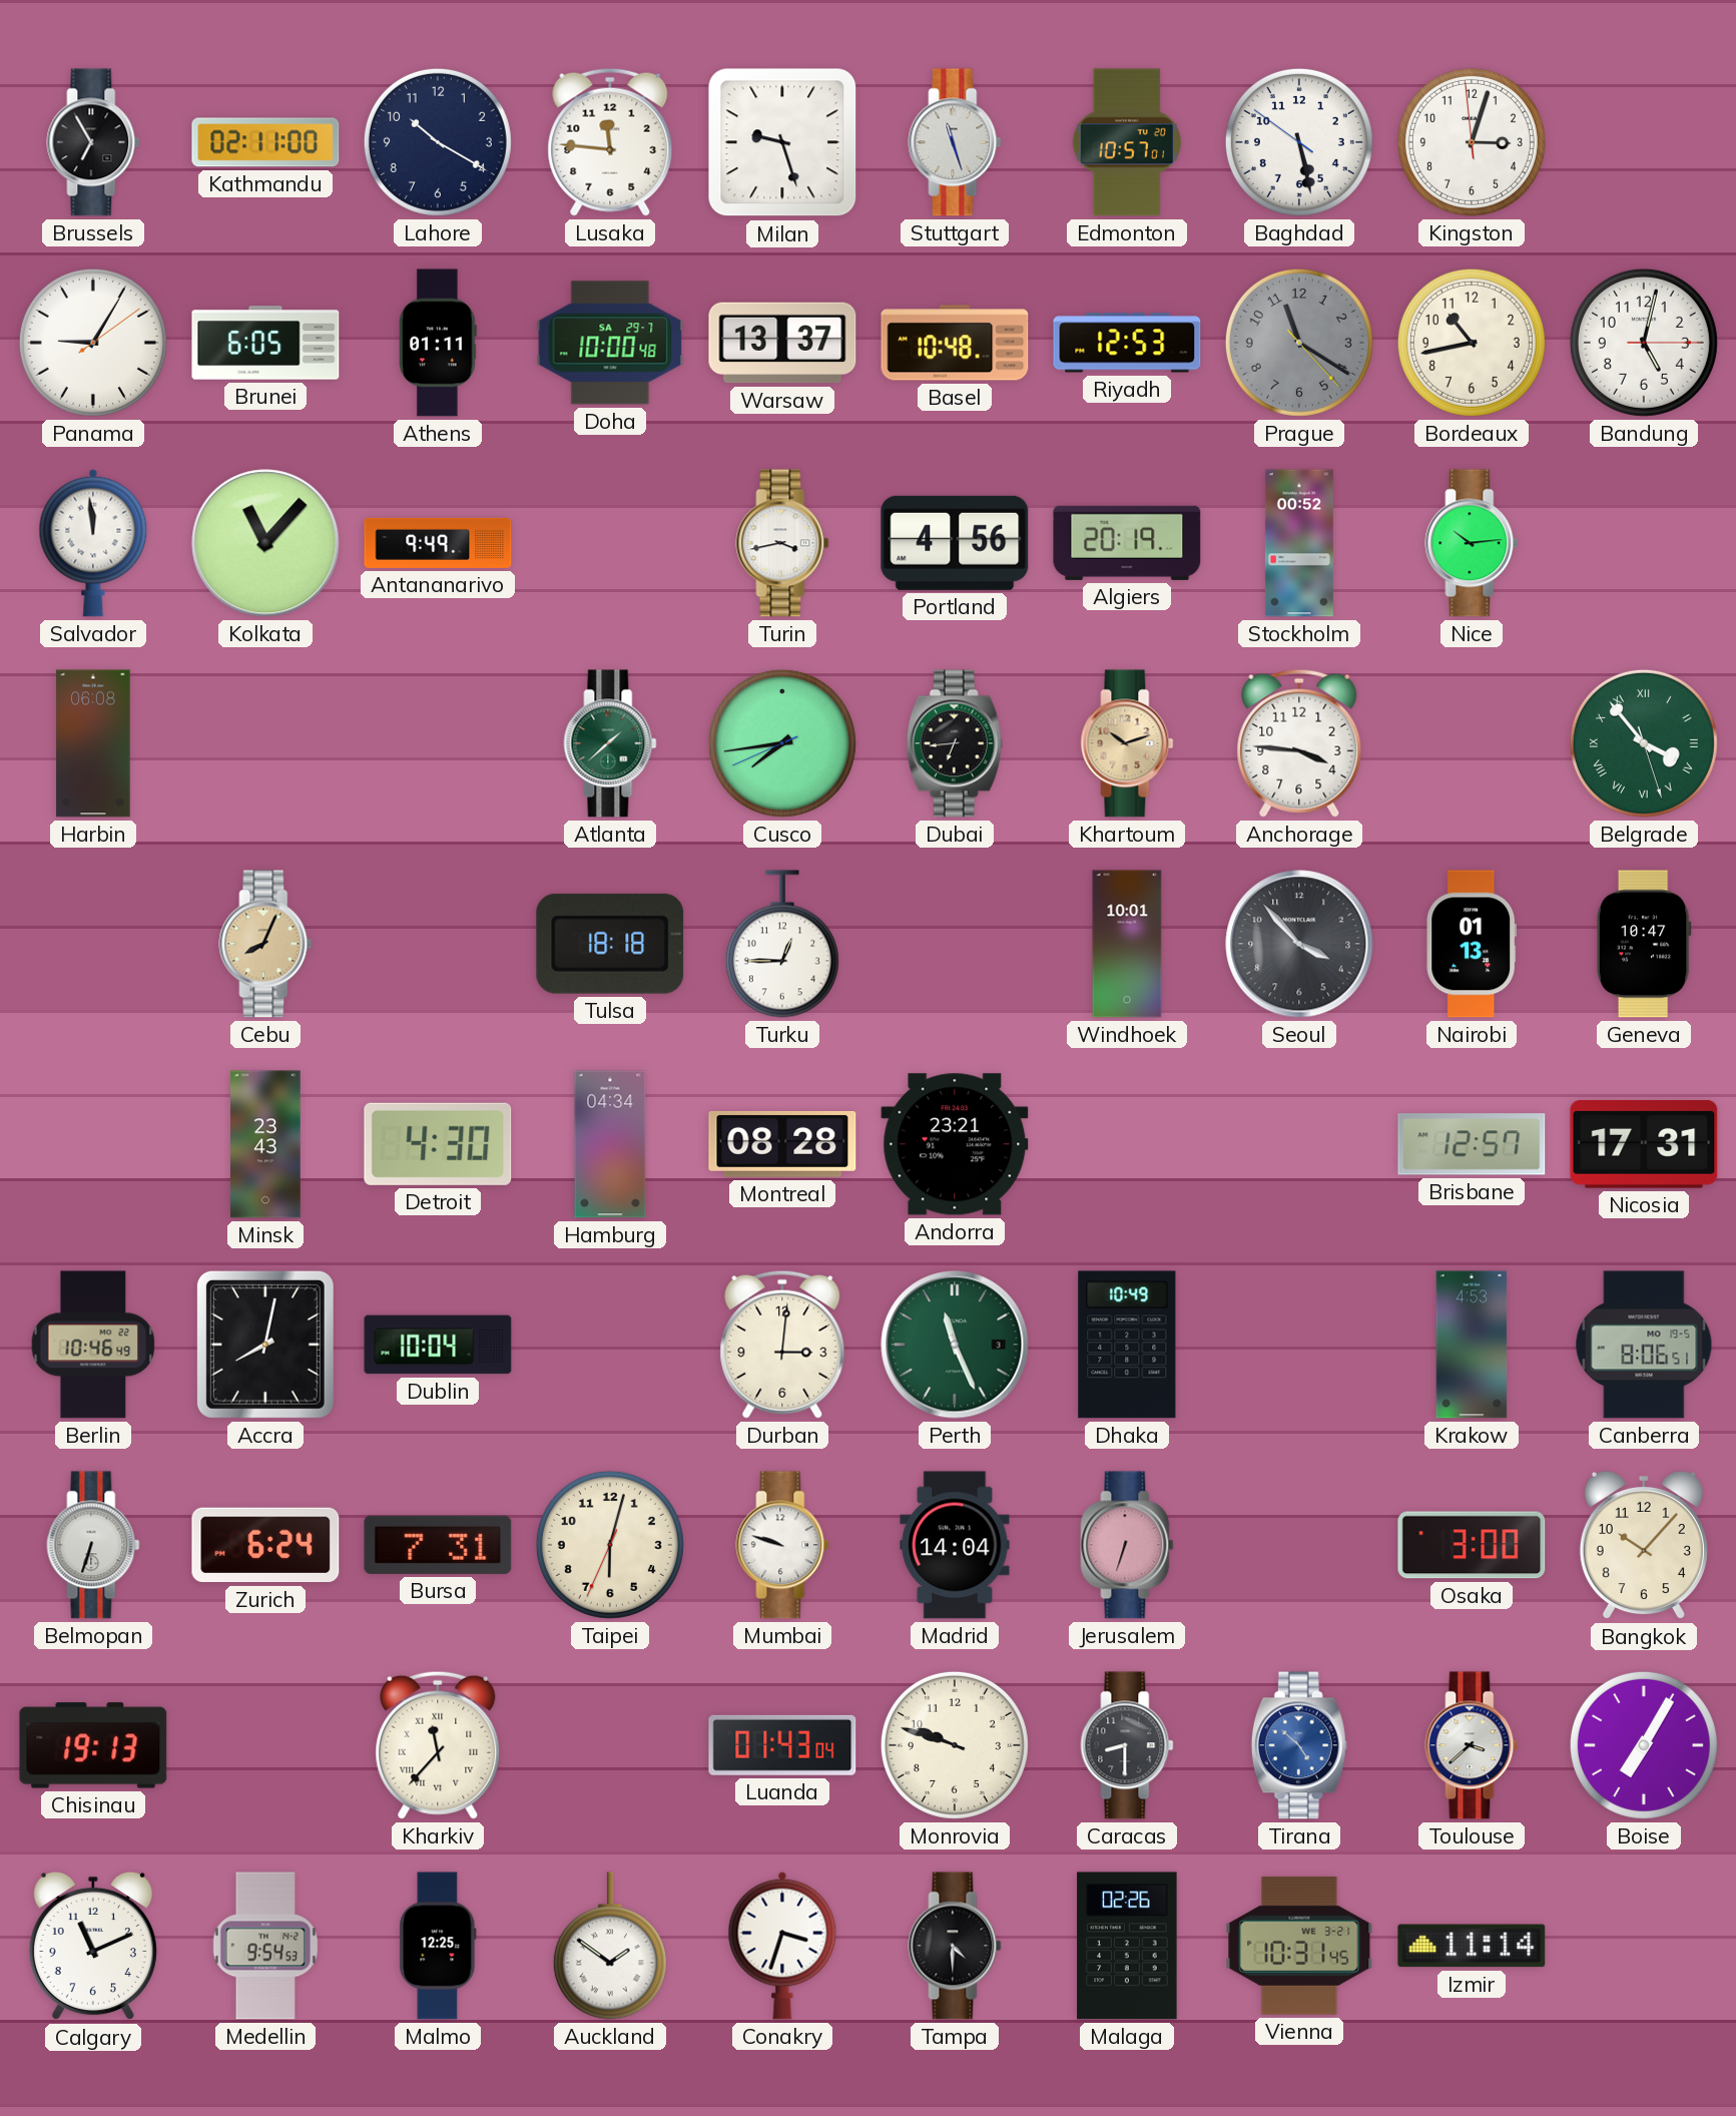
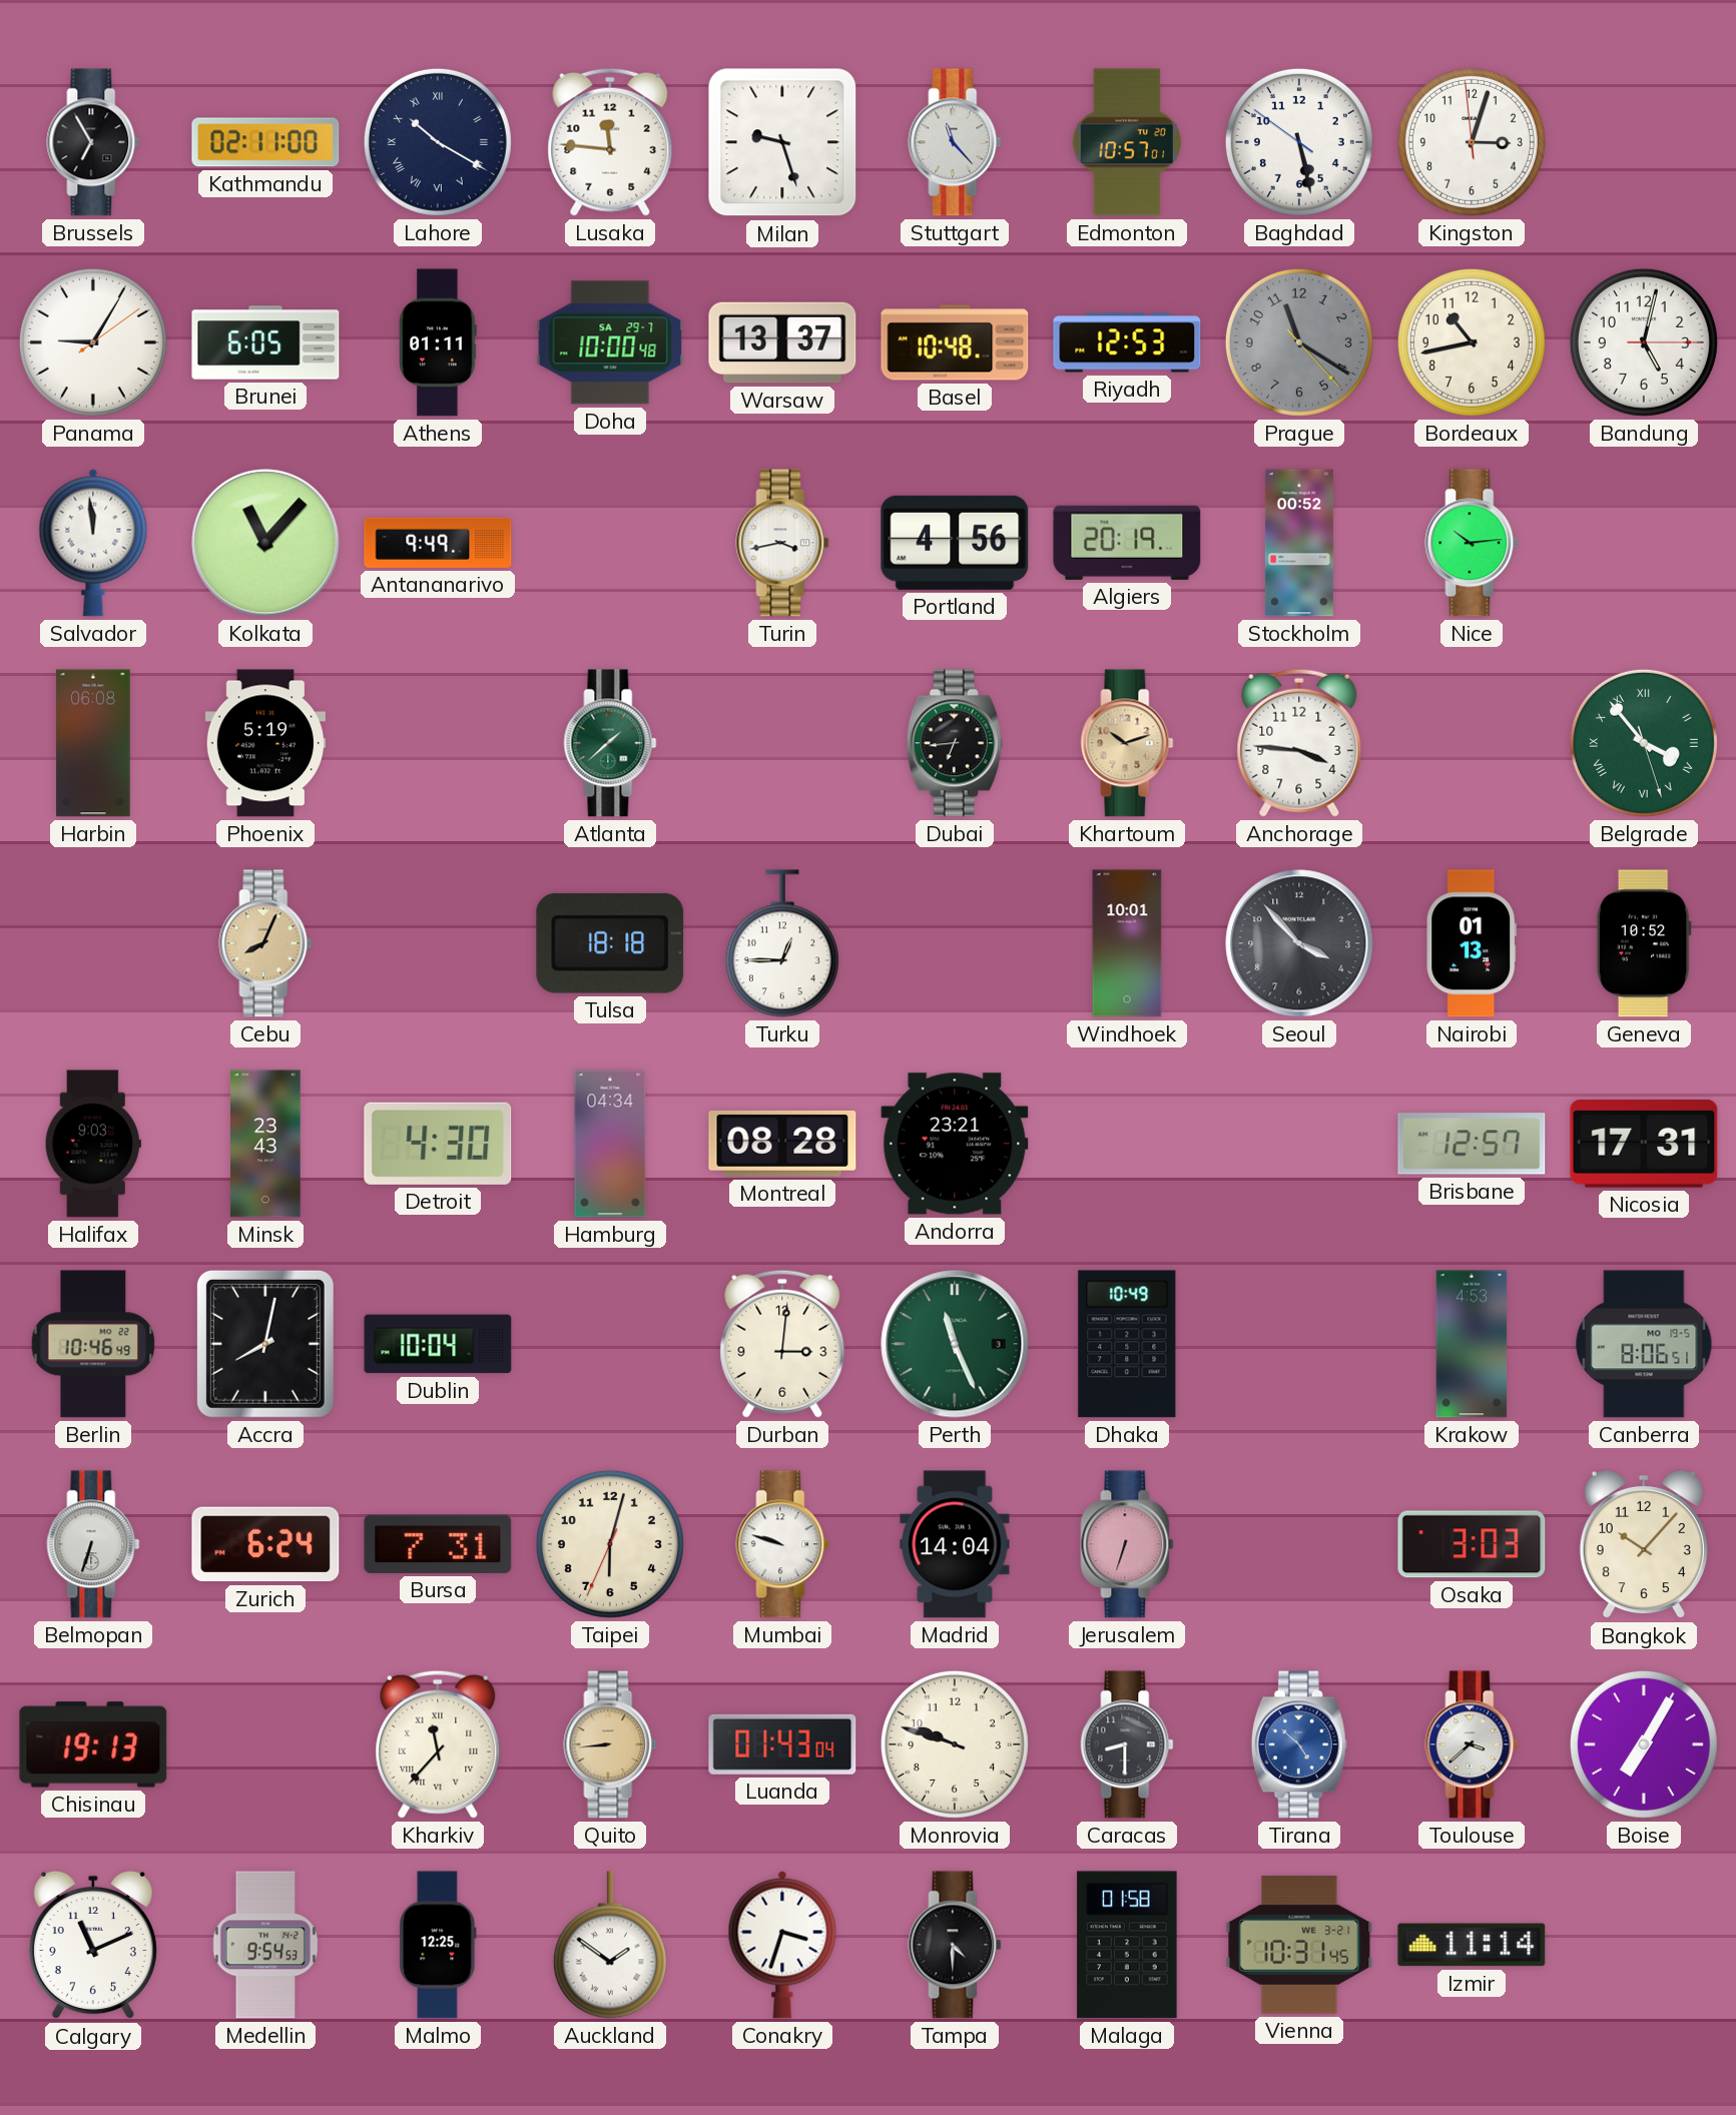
Lahore numerals: Arabic -> Roman
Stuttgart: 11:27 -> 11:23
Phoenix: none -> 5:19
Cusco: 7:43 -> none
Geneva: 10:47 -> 10:52
Halifax: none -> 9:03
Osaka: 3:00 -> 3:03
Quito: none -> 8:44
Malaga: 02:26 -> 01:58
